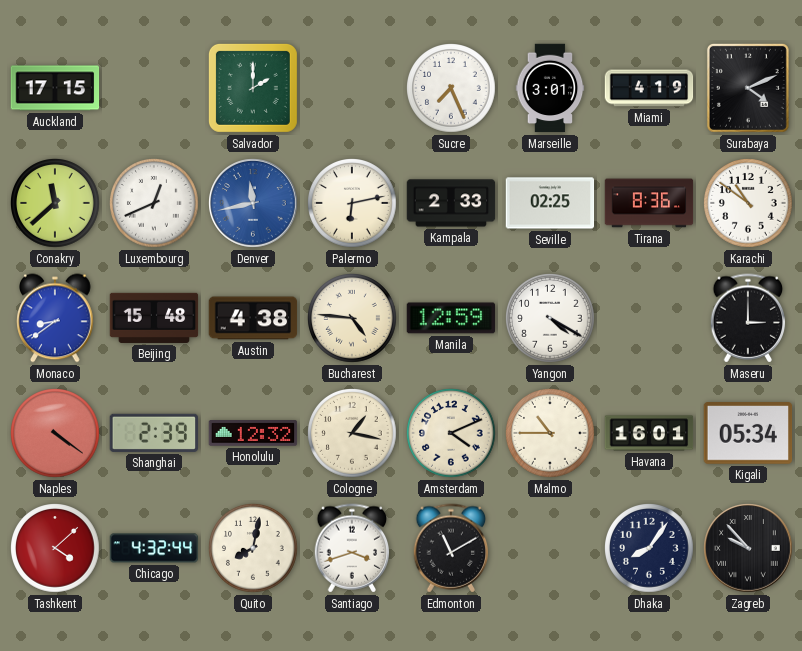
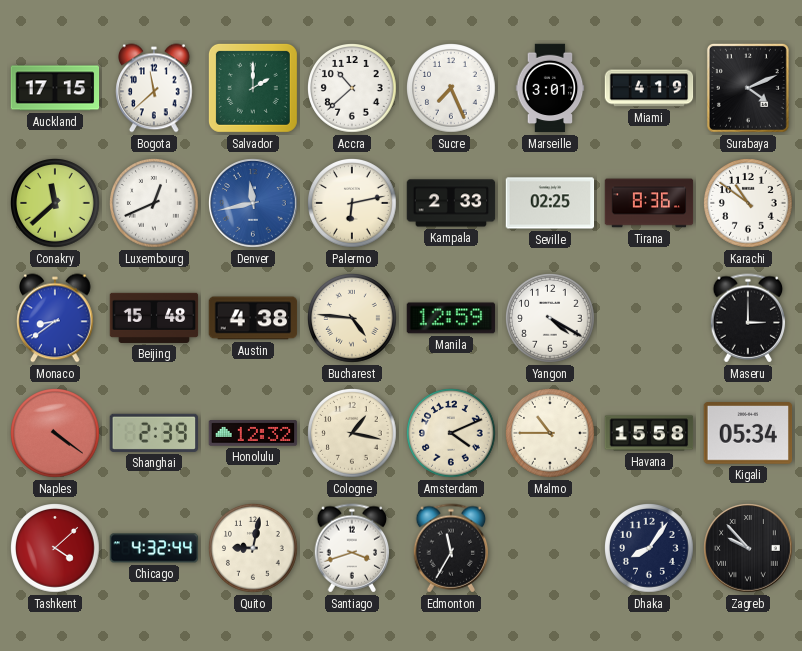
Bogota: none -> 11:38
Accra: none -> 10:38
Havana: 16:01 -> 15:58
Quito: 8:02 -> 9:02
Edmonton: 11:10 -> 11:35
